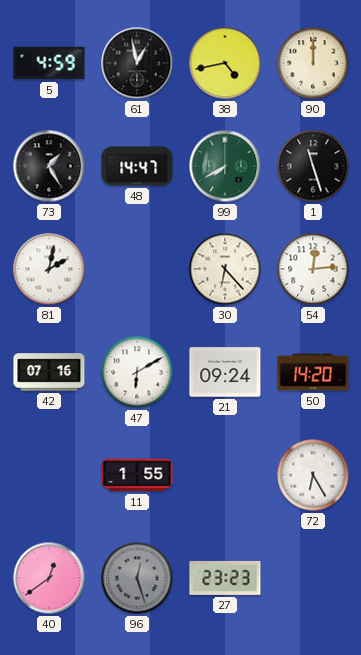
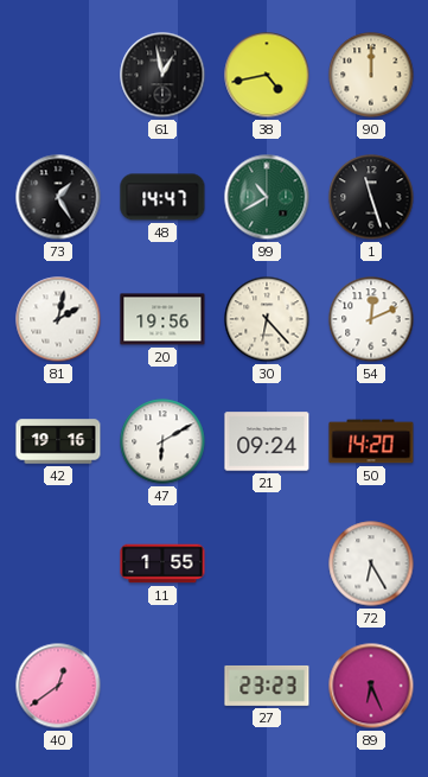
5: 4:59 -> none
99: 7:40 -> 10:40
20: none -> 19:56
54: 12:14 -> 12:11
42: 07:16 -> 19:16
96: 12:27 -> none
89: none -> 6:26
